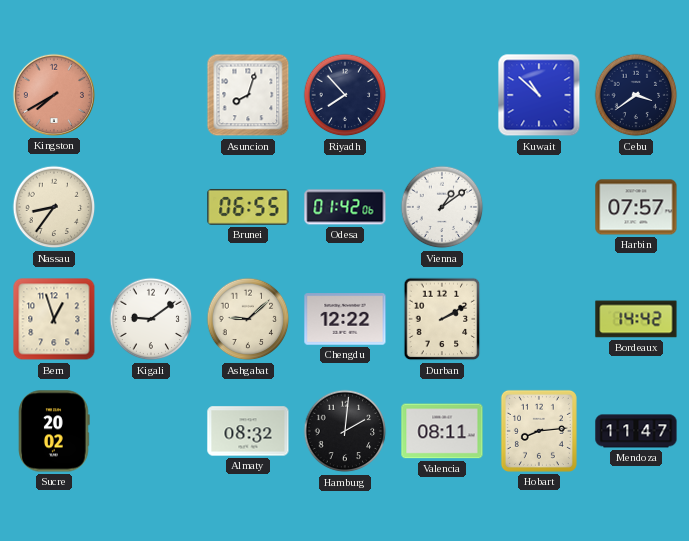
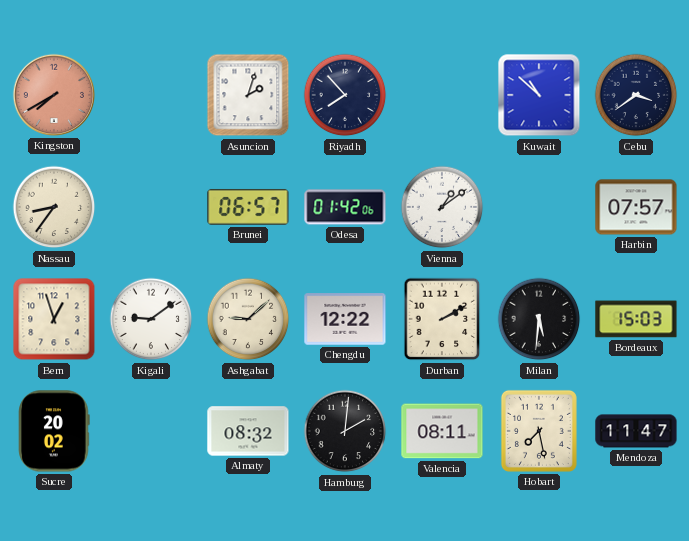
Asuncion: 8:03 -> 2:03
Brunei: 06:55 -> 06:57
Milan: none -> 5:31
Bordeaux: 14:42 -> 15:03
Hobart: 8:14 -> 7:28
